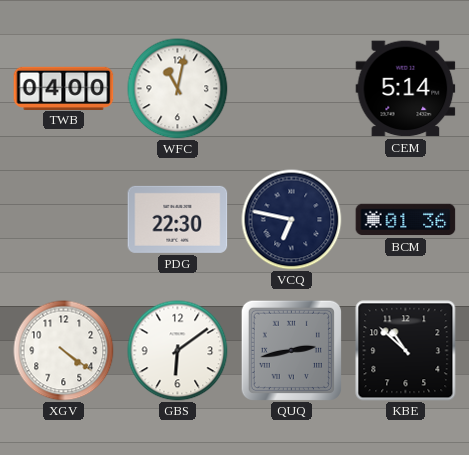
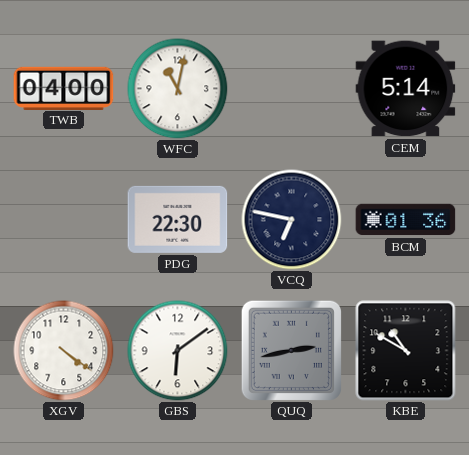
KBE: 10:52 -> 10:50
